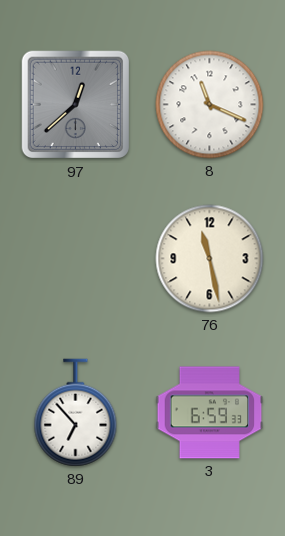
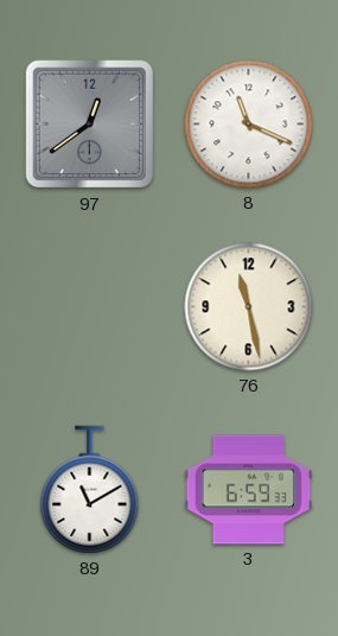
97: 12:38 -> 12:39
89: 6:53 -> 11:10
